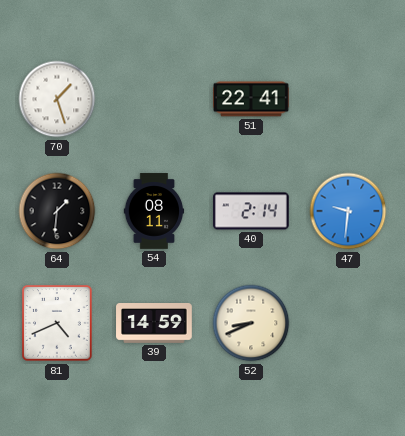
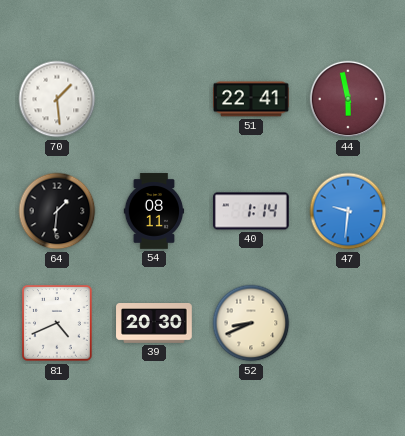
70: 1:27 -> 1:29
44: none -> 5:58
40: 2:14 -> 1:14
39: 14:59 -> 20:30
